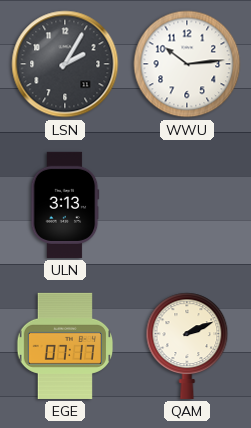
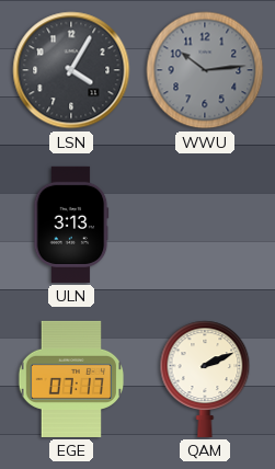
LSN: 2:05 -> 4:05
WWU dial: white -> grey
